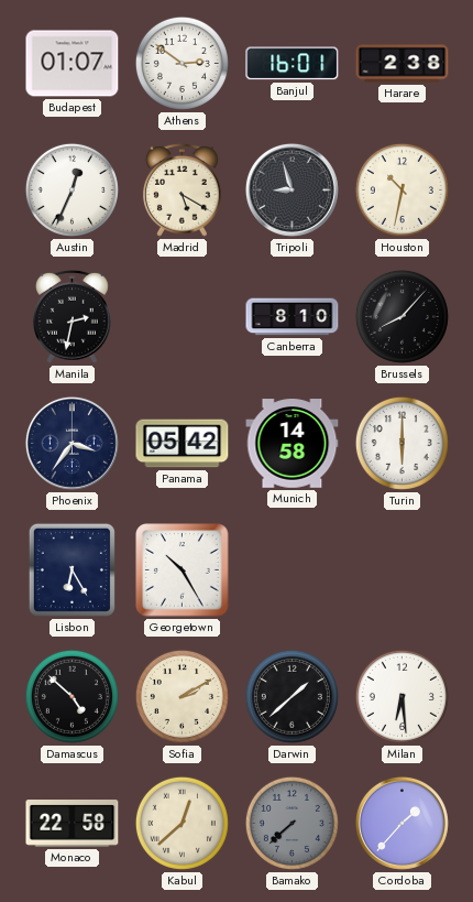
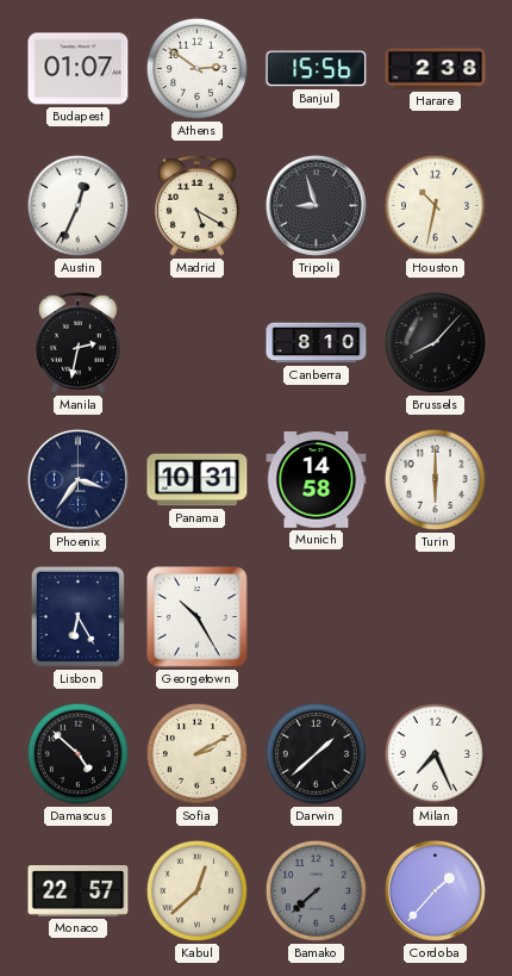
Banjul: 16:01 -> 15:56
Panama: 05:42 -> 10:31
Milan: 6:29 -> 7:26
Monaco: 22:58 -> 22:57
